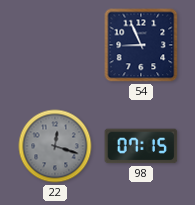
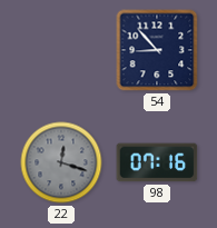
54: 8:56 -> 8:53
98: 07:15 -> 07:16
